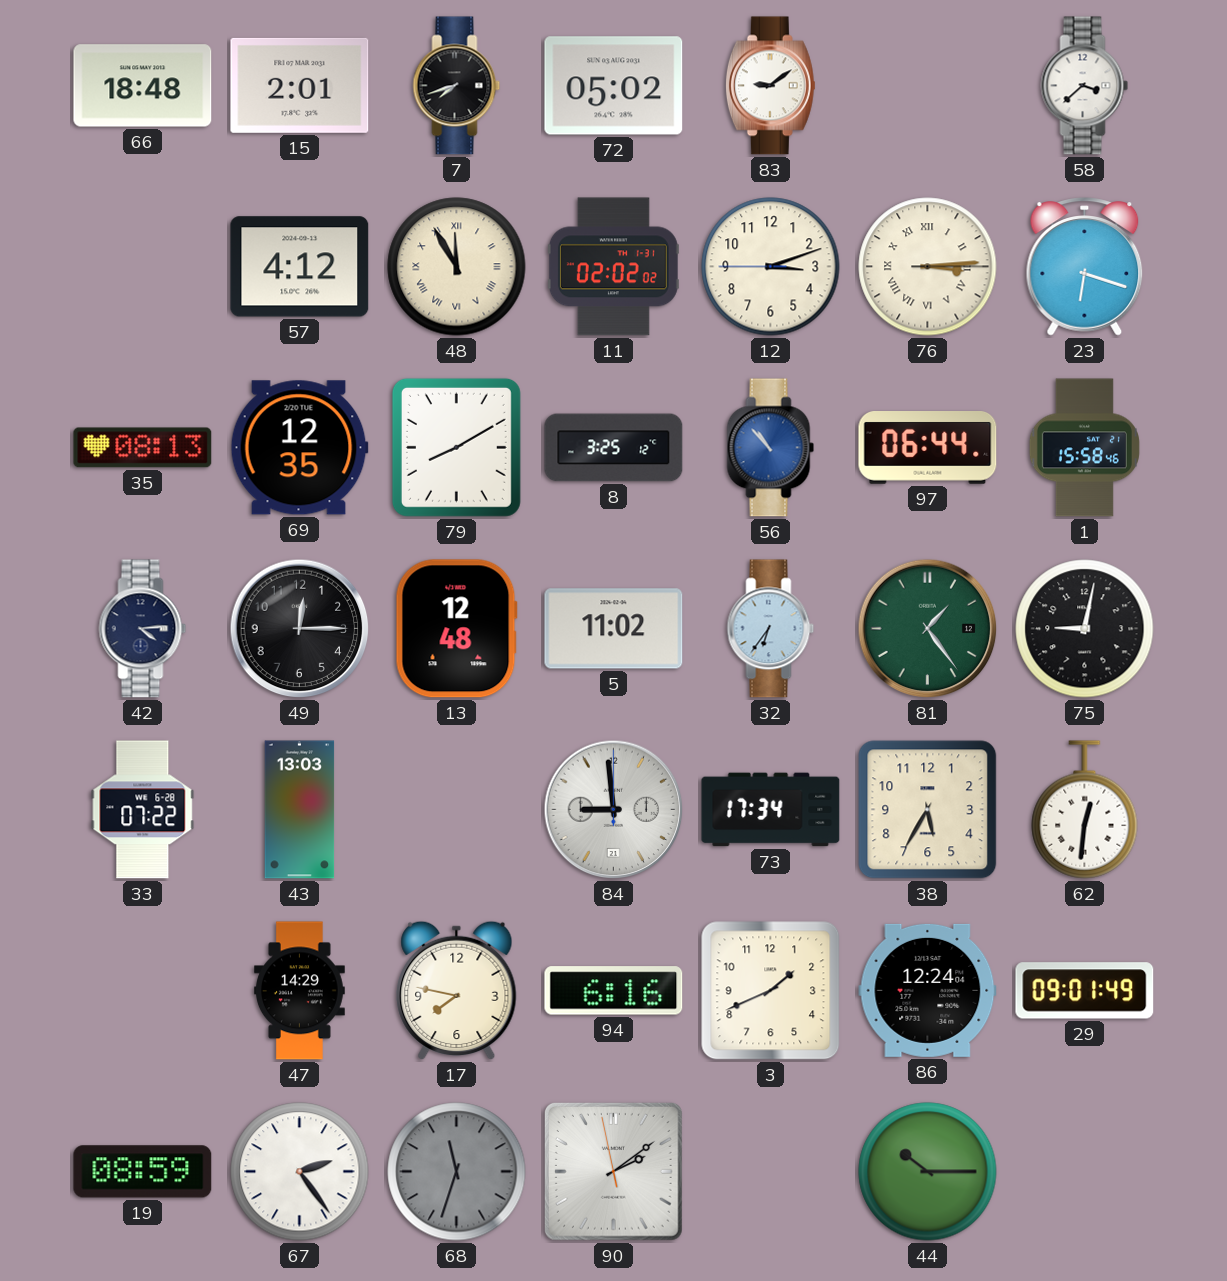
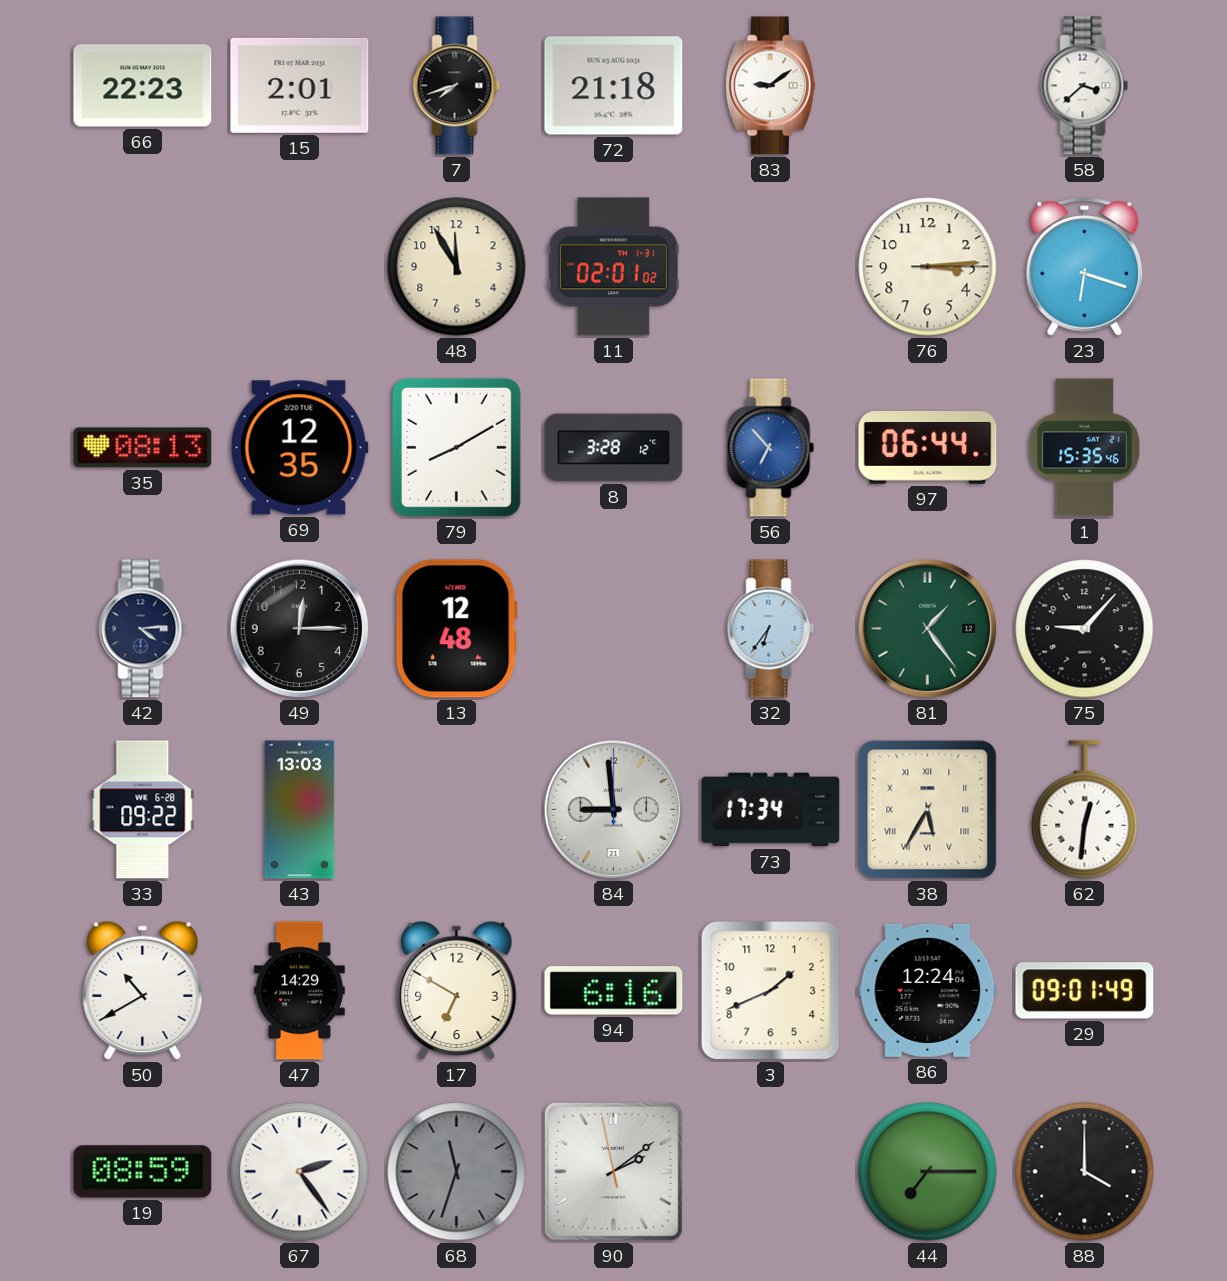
66: 18:48 -> 22:23
72: 05:02 -> 21:18
57: 4:12 -> none
48 numerals: Roman -> Arabic
11: 02:02 -> 02:01
12: 3:11 -> none
76 numerals: Roman -> Arabic
8: 3:25 -> 3:28
56: 10:53 -> 6:53
1: 15:58 -> 15:35
5: 11:02 -> none
75: 9:02 -> 9:07
33: 07:22 -> 09:22
38 numerals: Arabic -> Roman
50: none -> 10:40
17: 7:47 -> 6:50
44: 10:15 -> 7:15
88: none -> 4:00
